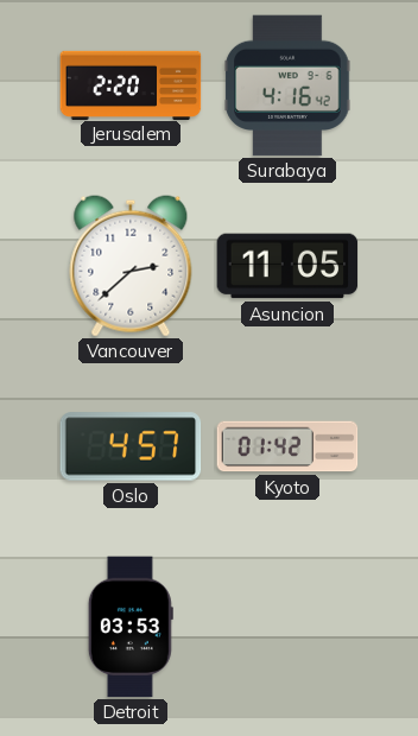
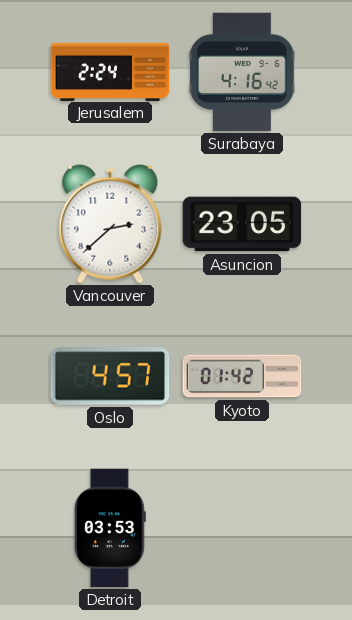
Jerusalem: 2:20 -> 2:24
Asuncion: 11:05 -> 23:05
